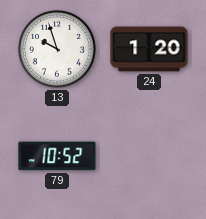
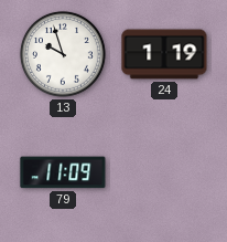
24: 1:20 -> 1:19
79: 10:52 -> 11:09
